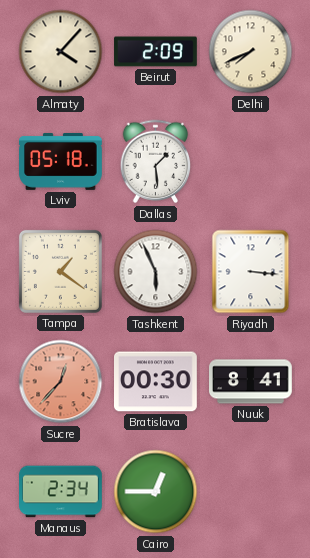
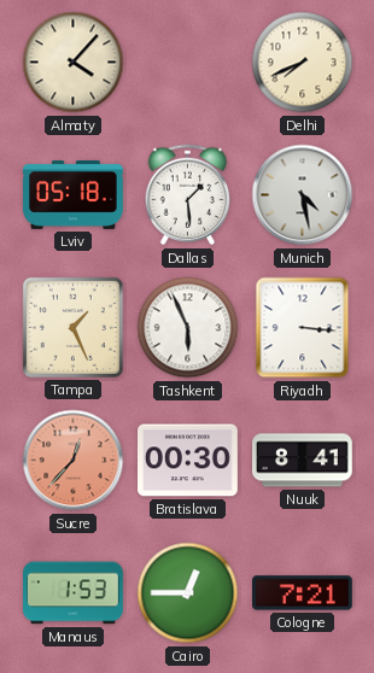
Beirut: 2:09 -> none
Munich: none -> 4:28
Tampa: 1:21 -> 1:26
Manaus: 2:34 -> 1:53
Cologne: none -> 7:21
